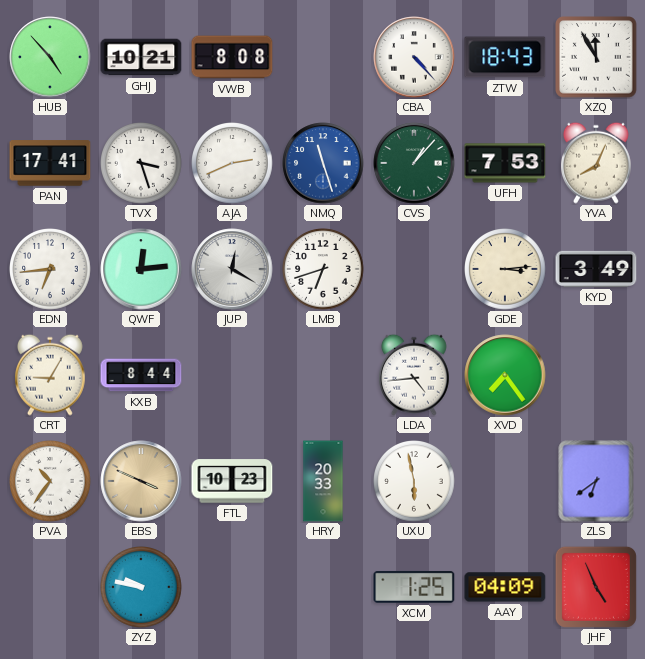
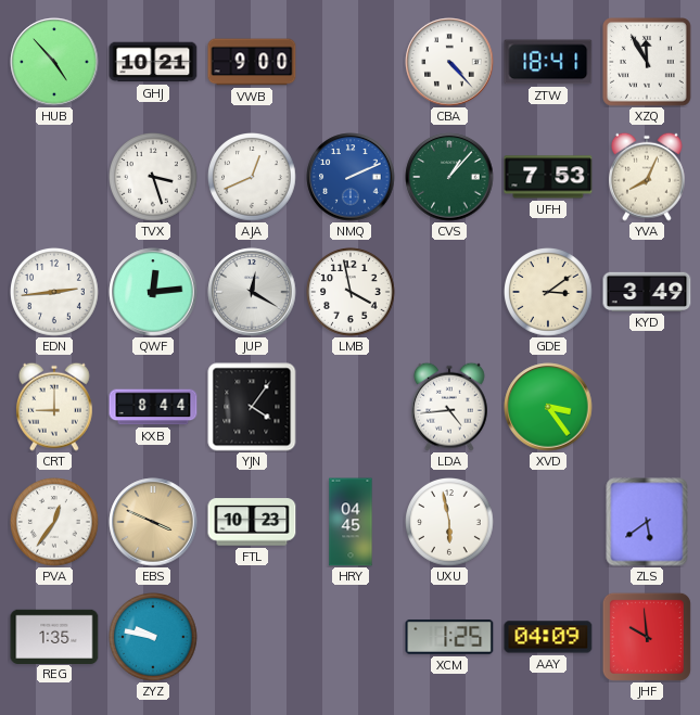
VWB: 8:08 -> 9:00
ZTW: 18:43 -> 18:41
PAN: 17:41 -> none
AJA: 2:41 -> 12:41
NMQ: 11:27 -> 2:11
EDN: 6:44 -> 2:44
LMB: 6:42 -> 3:58
GDE: 3:14 -> 3:09
CRT: 9:05 -> 9:00
YJN: none -> 4:06
XVD: 7:24 -> 3:24
PVA: 10:36 -> 12:36
HRY: 20:33 -> 04:45
ZLS: 6:39 -> 5:39
REG: none -> 1:35
JHF: 4:56 -> 9:59
